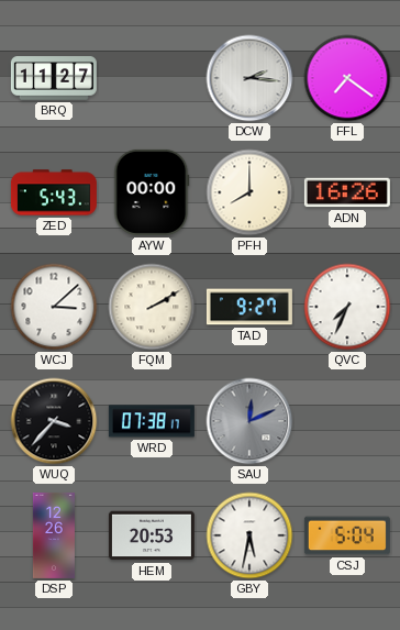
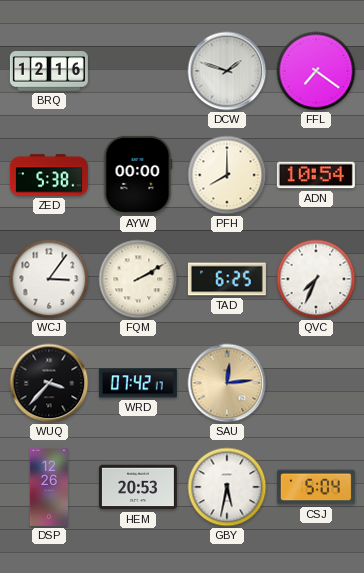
BRQ: 11:27 -> 12:16
DCW: 2:16 -> 1:48
ZED: 5:43 -> 5:38
ADN: 16:26 -> 10:54
WCJ: 3:08 -> 3:06
TAD: 9:27 -> 6:25
WRD: 07:38 -> 07:42
SAU: 12:11 -> 12:14
SAU dial: grey -> champagne
